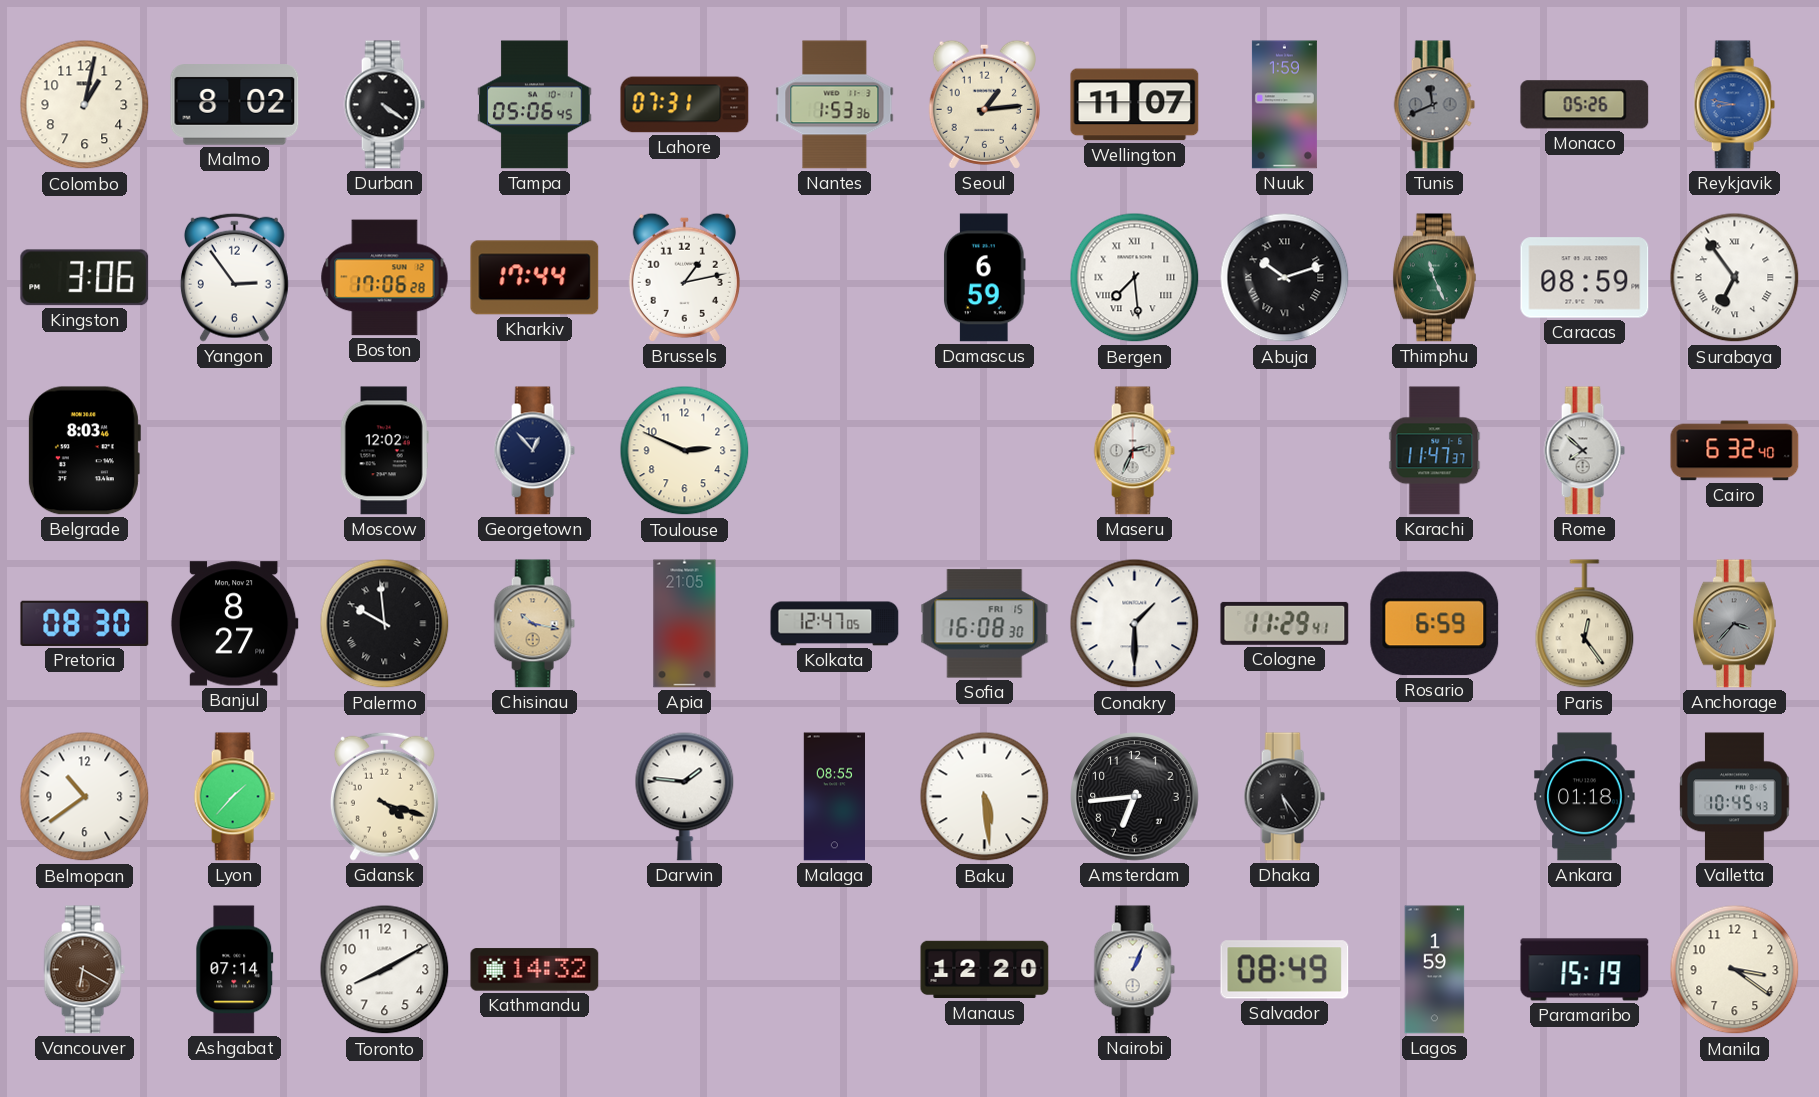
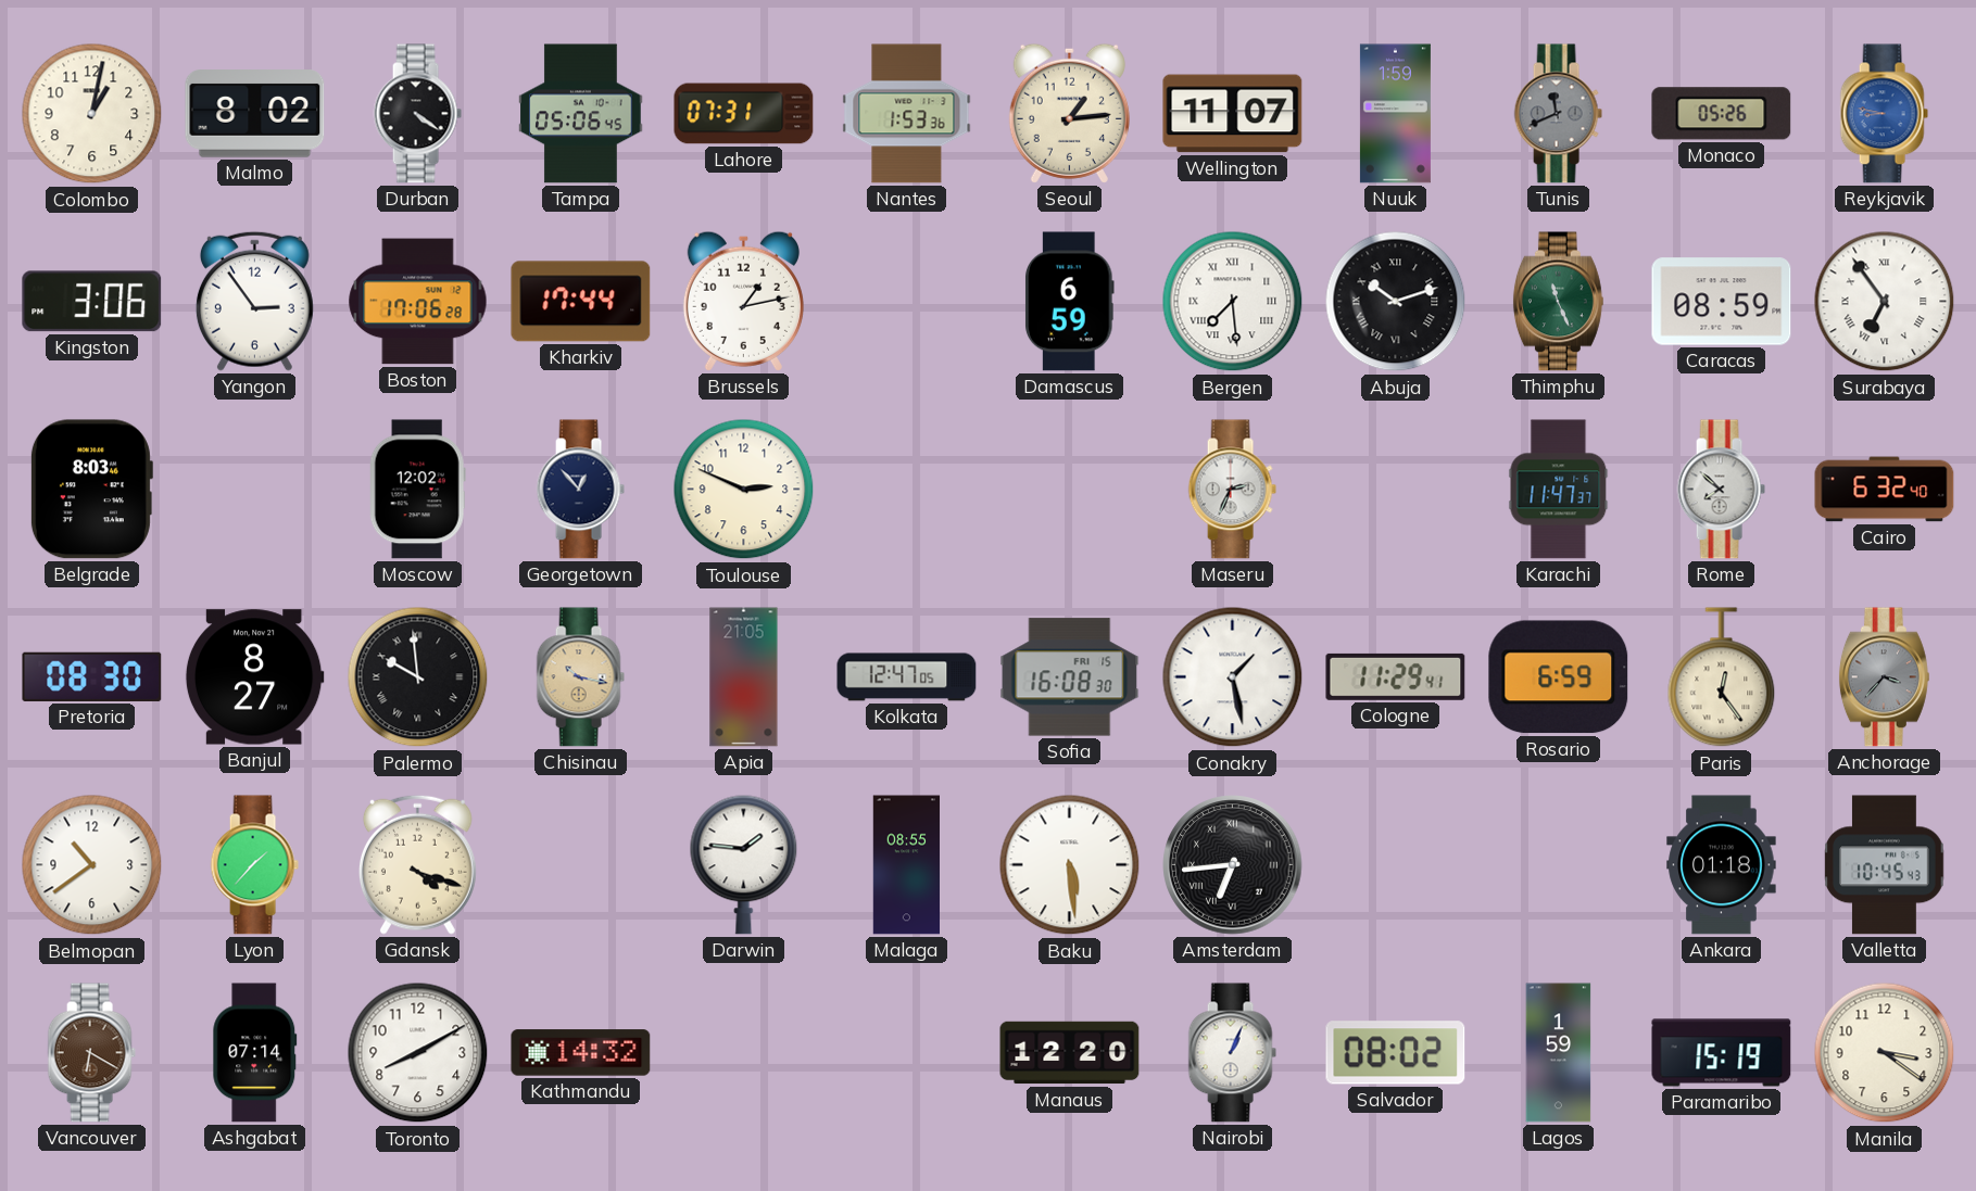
Conakry: 1:30 -> 1:28
Amsterdam numerals: Arabic -> Roman
Dhaka: 5:24 -> none
Salvador: 08:49 -> 08:02
